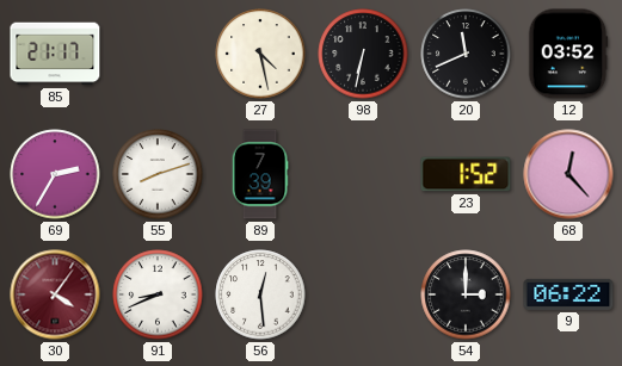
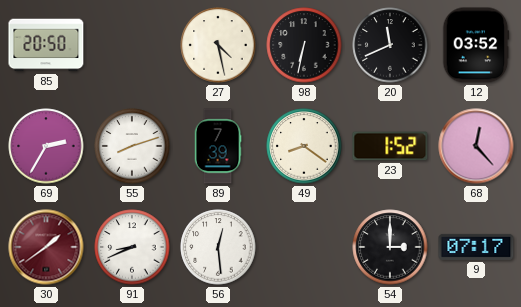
85: 21:17 -> 20:50
49: none -> 8:21
30: 4:06 -> 1:39
9: 06:22 -> 07:17
